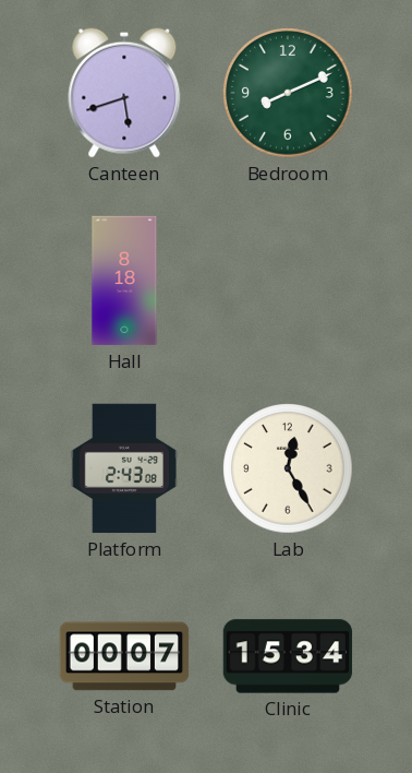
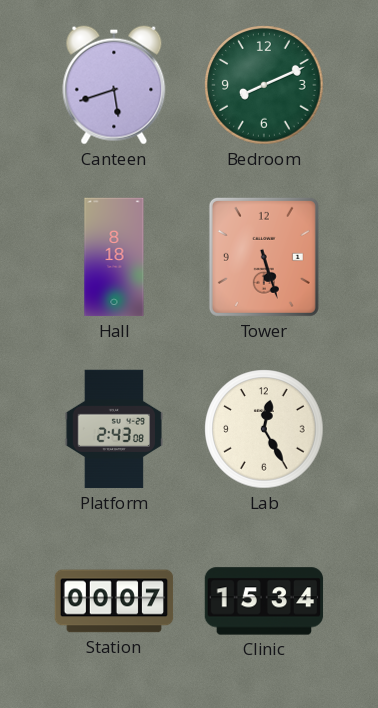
Tower: none -> 5:27
